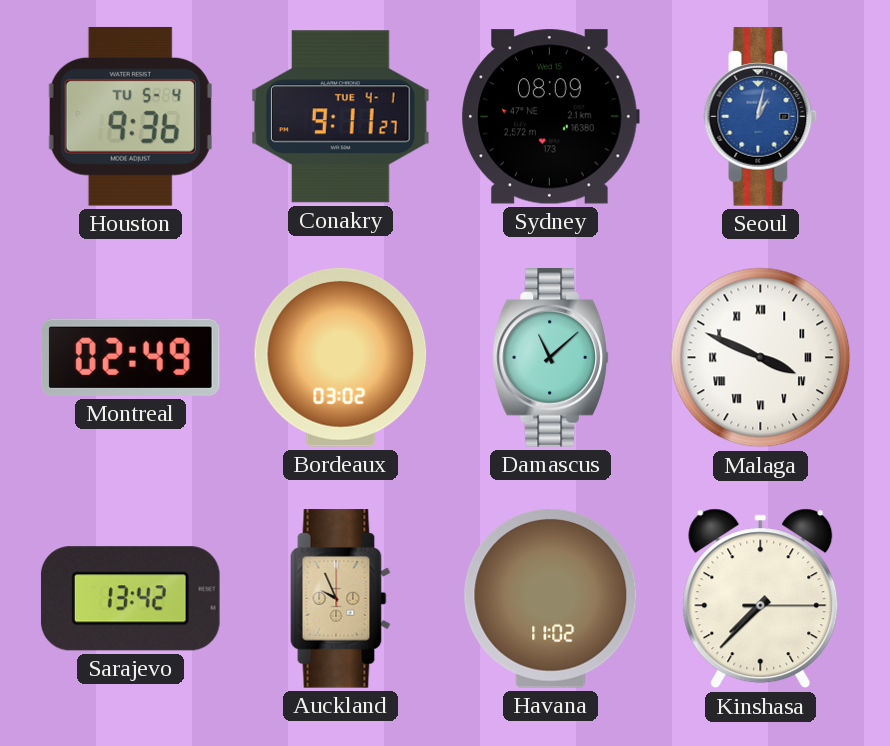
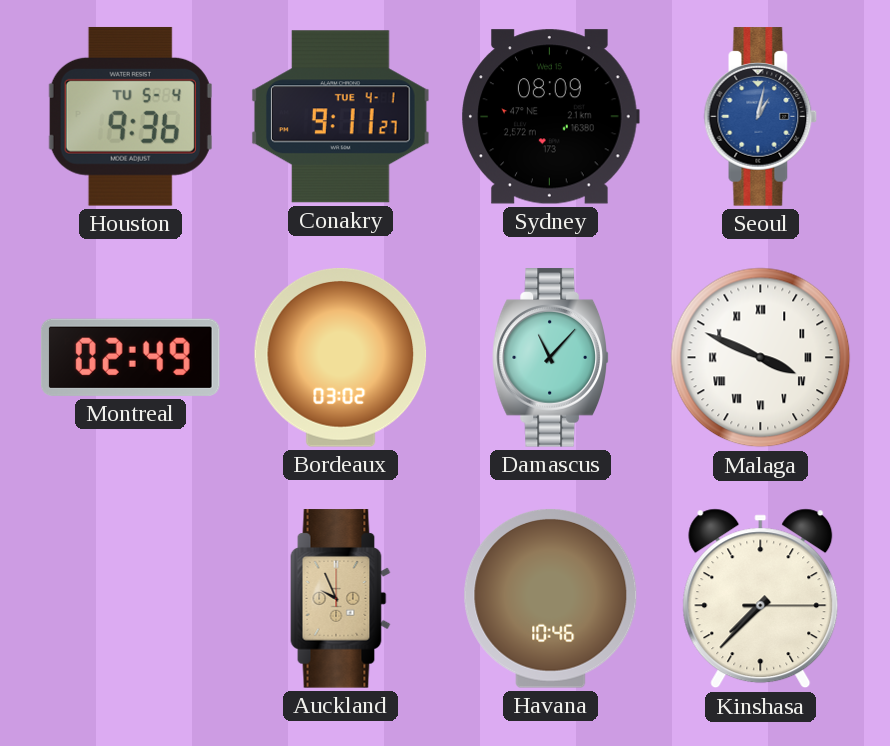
Damascus: 11:08 -> 11:07
Sarajevo: 13:42 -> none
Havana: 11:02 -> 10:46
